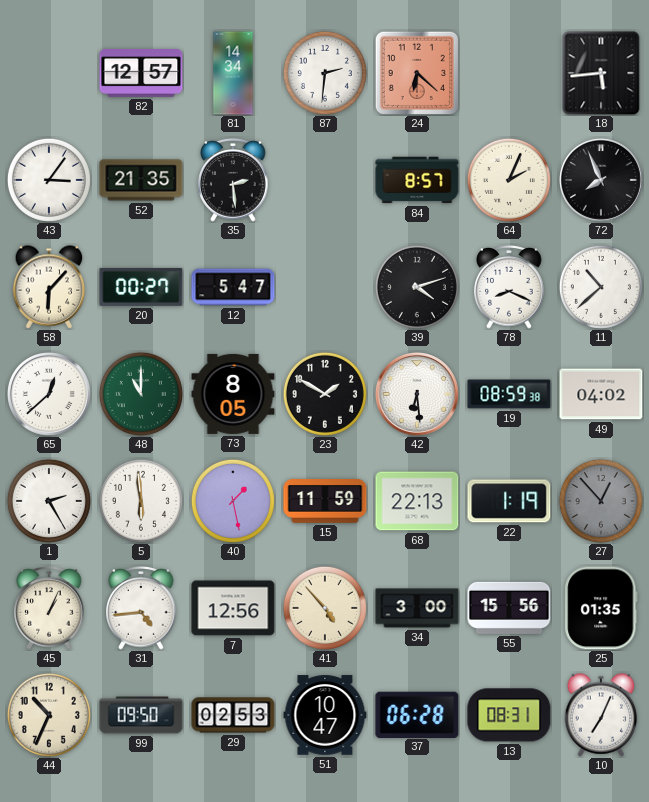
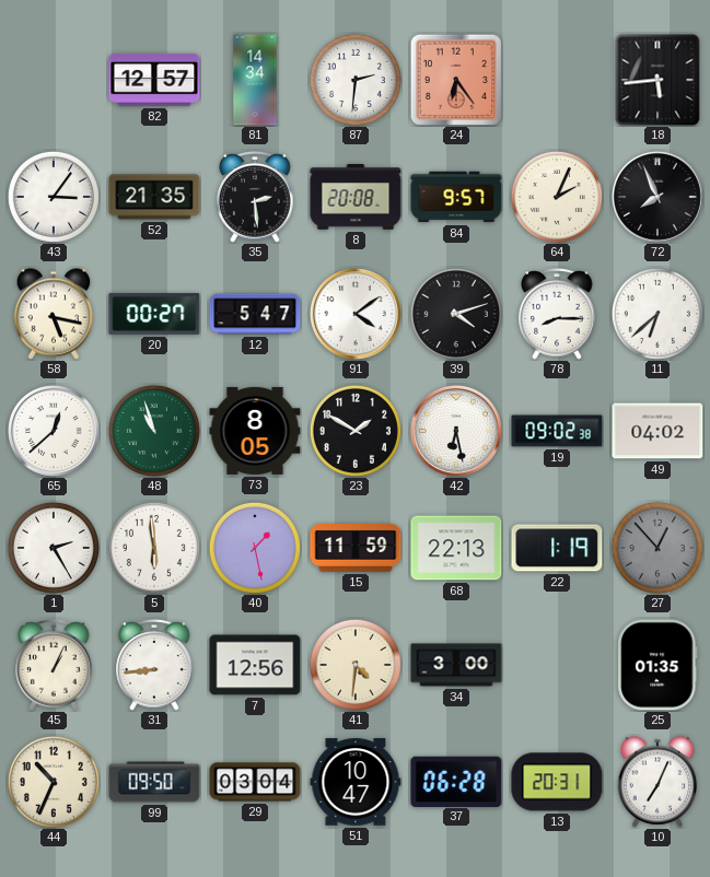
24: 6:22 -> 6:24
8: none -> 20:08
84: 8:57 -> 9:57
58: 6:07 -> 5:17
91: none -> 4:09
78: 8:19 -> 8:15
11: 10:38 -> 6:38
48: 11:00 -> 10:57
42: 6:29 -> 6:28
19: 08:59 -> 09:02
31: 4:44 -> 8:44
41: 4:53 -> 4:31
55: 15:56 -> none
29: 02:53 -> 03:04
13: 08:31 -> 20:31
